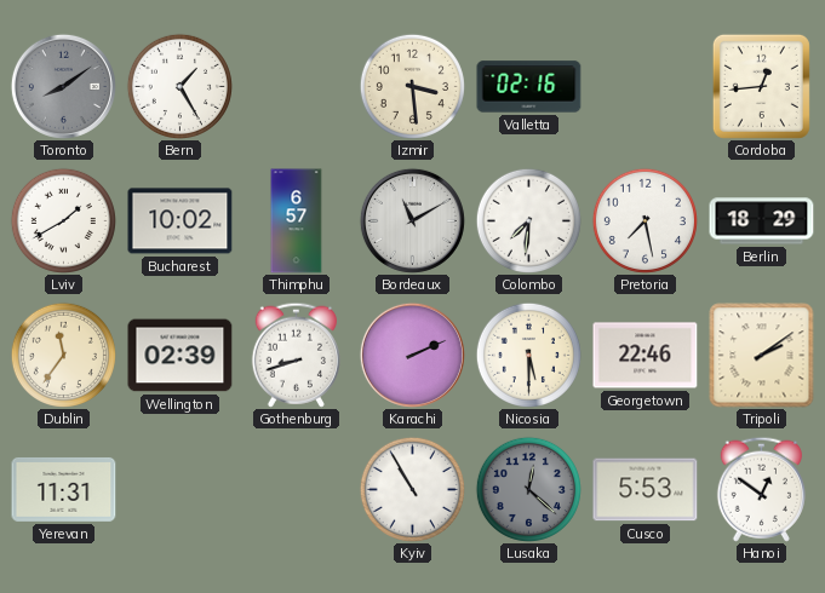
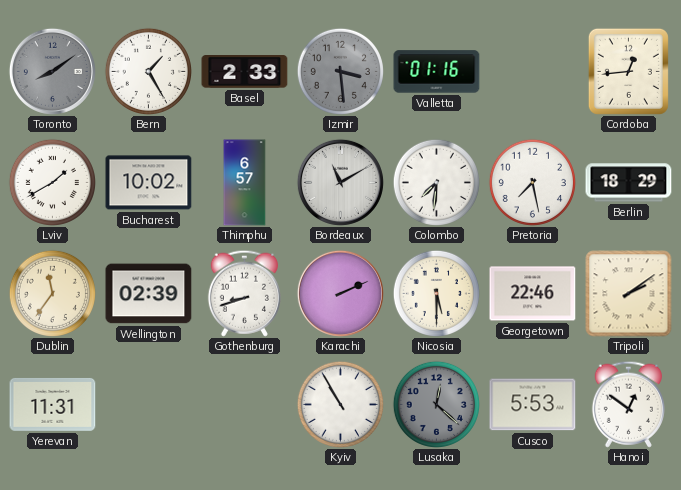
Basel: none -> 2:33
Izmir dial: cream -> grey
Valletta: 02:16 -> 01:16
